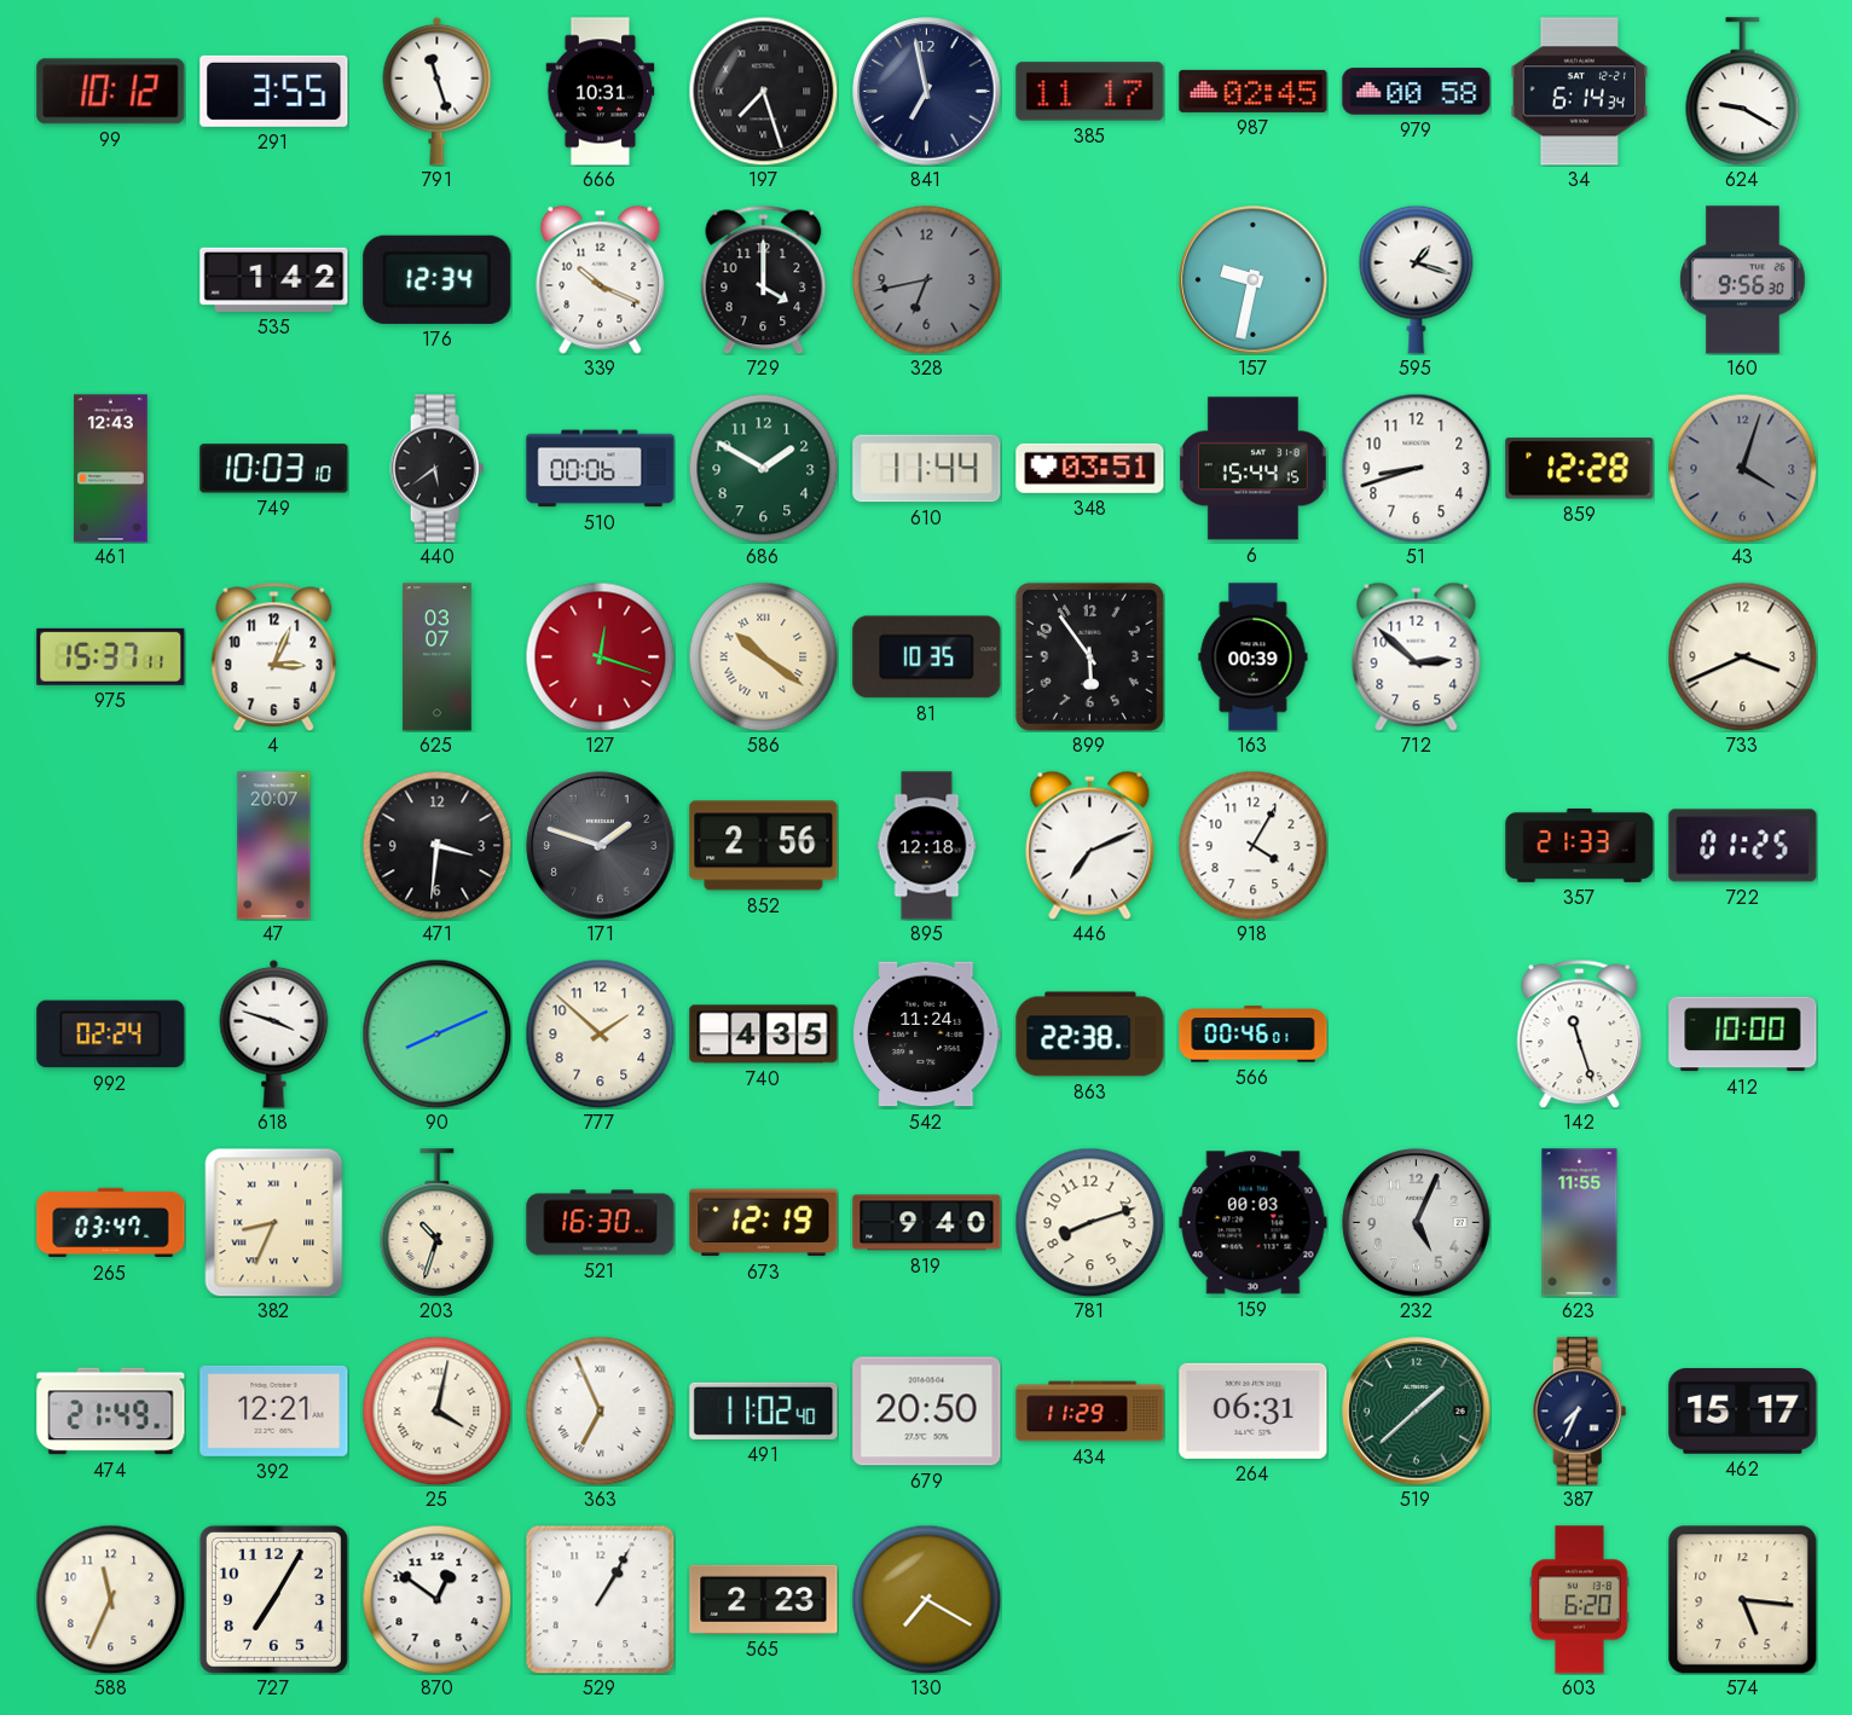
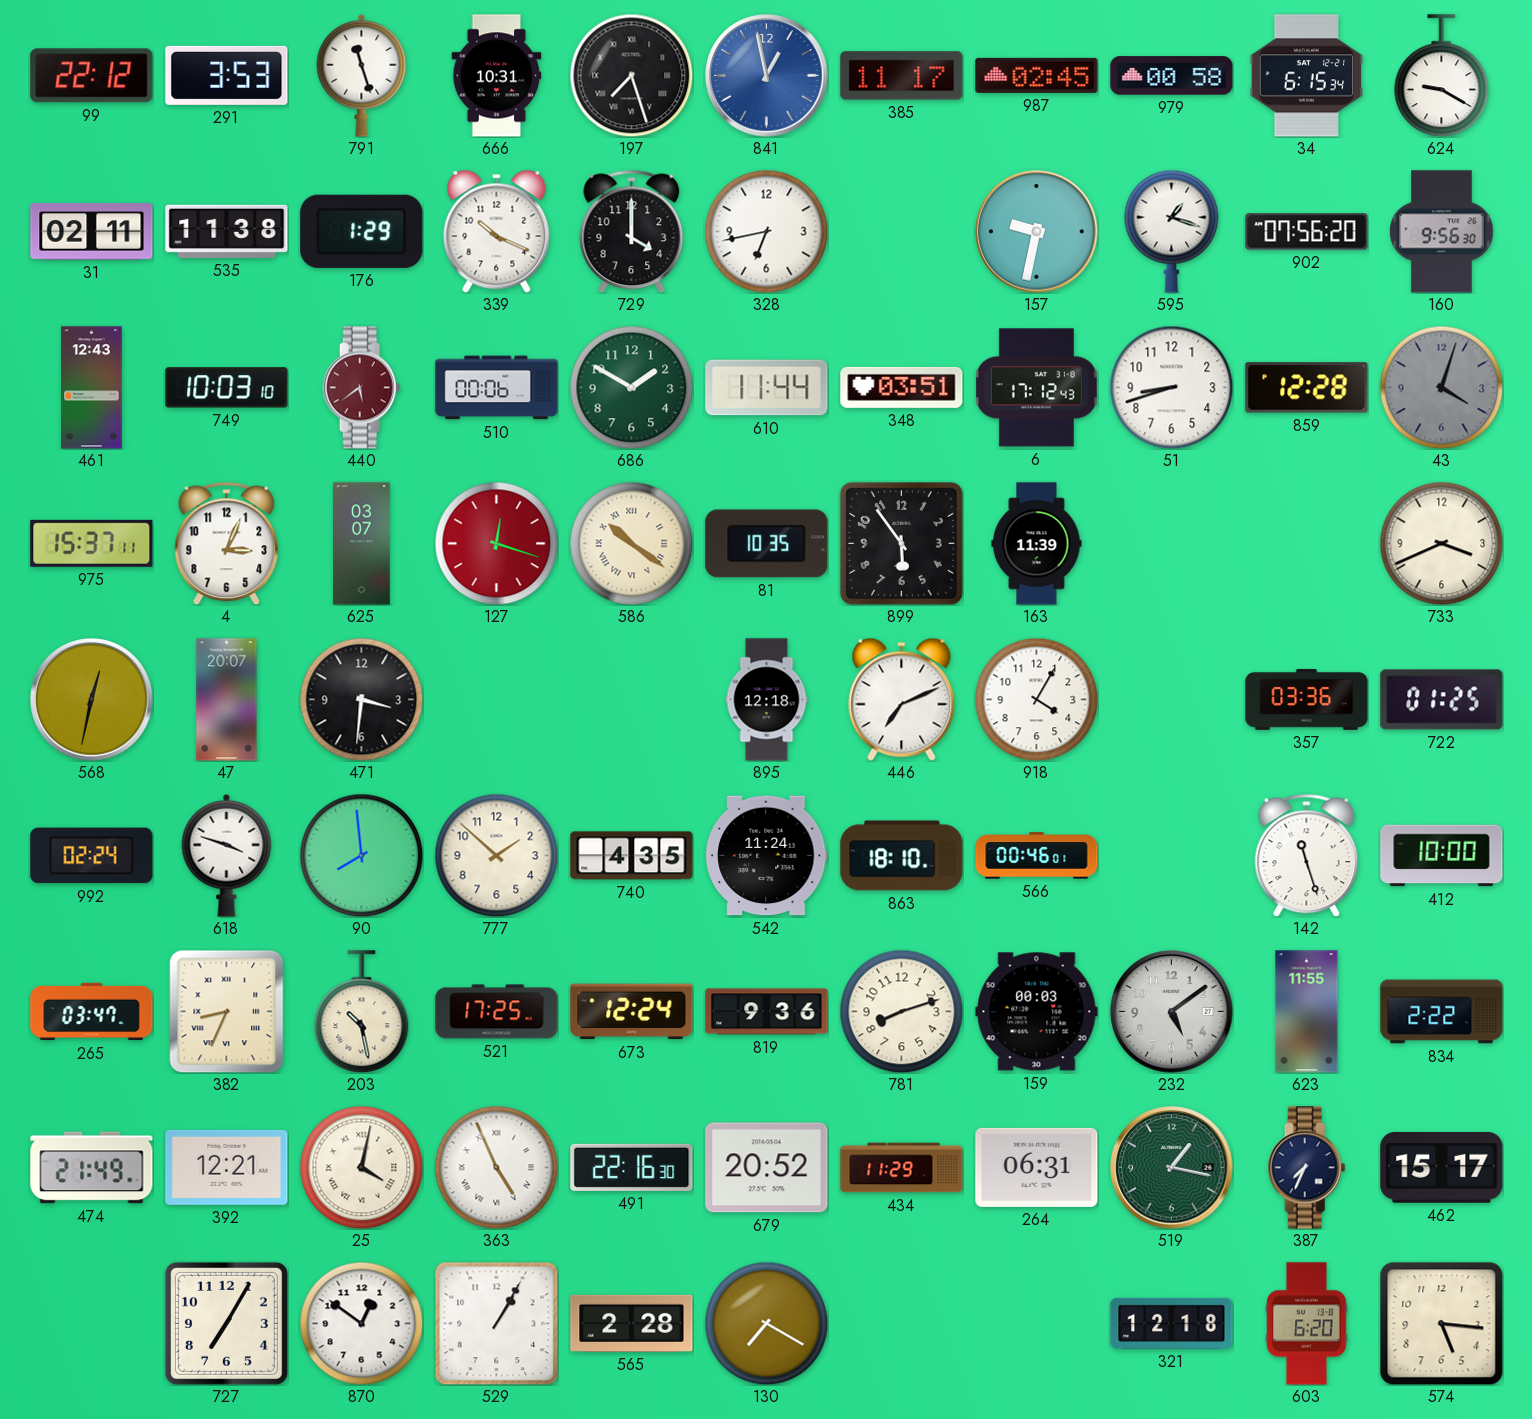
99: 10:12 -> 22:12
291: 3:55 -> 3:53
841: 6:58 -> 12:58
841 dial: navy -> blue
34: 6:14 -> 6:15
31: none -> 02:11
535: 1:42 -> 11:38
176: 12:34 -> 1:29
328 dial: grey -> white
902: none -> 07:56
440 dial: black -> burgundy
6: 15:44 -> 17:12
163: 00:39 -> 11:39
712: 2:52 -> none
568: none -> 12:32
171: 1:48 -> none
852: 2:56 -> none
357: 21:33 -> 03:36
90: 8:11 -> 7:59
863: 22:38 -> 18:10
203: 10:33 -> 10:28
521: 16:30 -> 17:25
673: 12:19 -> 12:24
819: 9:40 -> 9:36
232: 5:04 -> 5:09
834: none -> 2:22
363: 6:56 -> 4:56
491: 11:02 -> 22:16
679: 20:50 -> 20:52
519: 1:38 -> 1:17
588: 11:34 -> none
565: 2:23 -> 2:28
321: none -> 12:18
